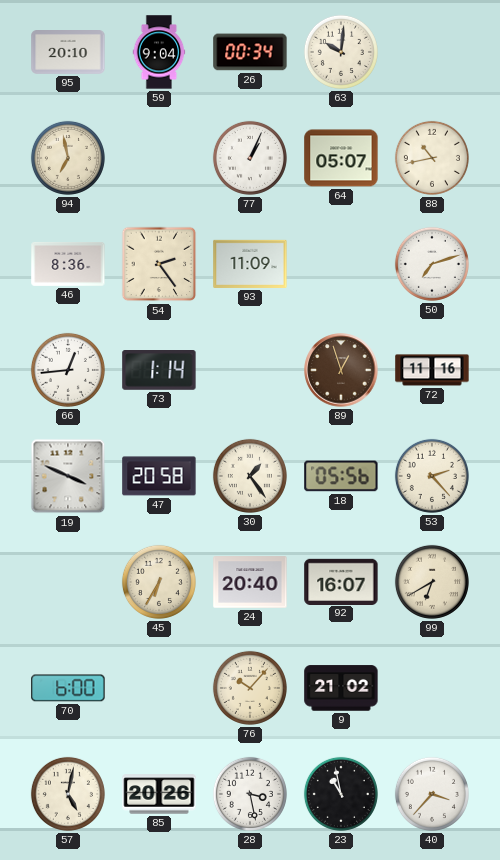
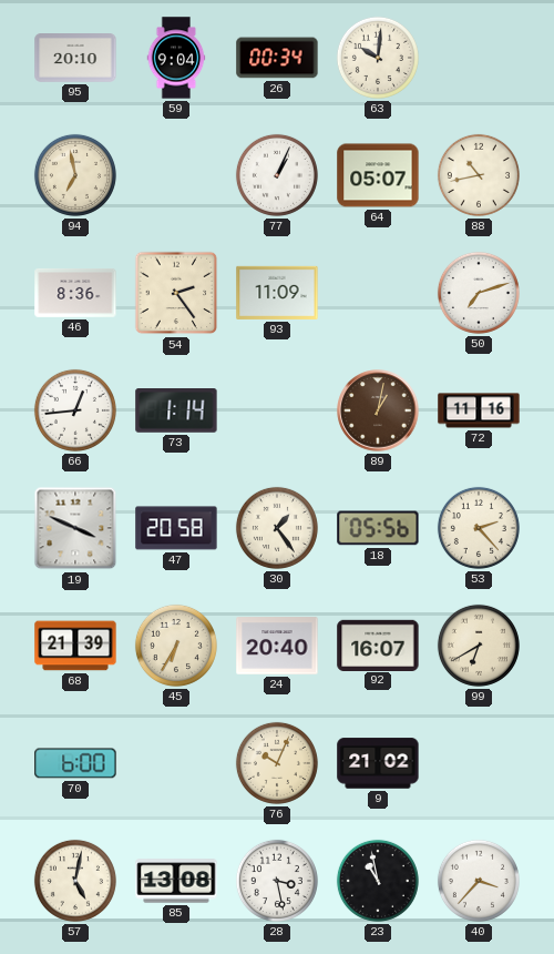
89: 12:57 -> 1:02
68: none -> 21:39
76: 10:07 -> 10:04
85: 20:26 -> 13:08
